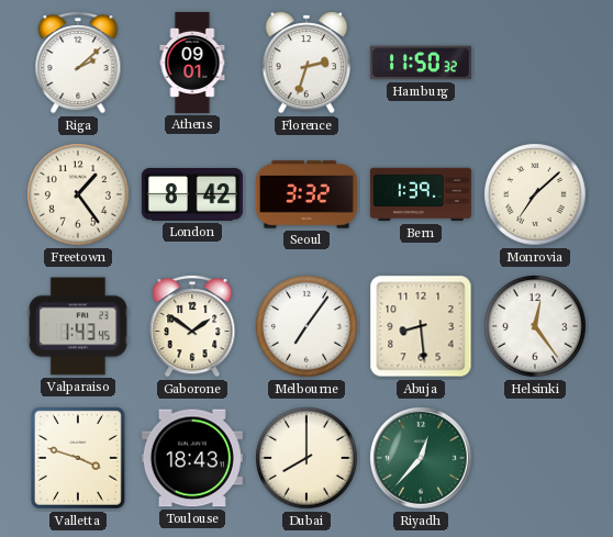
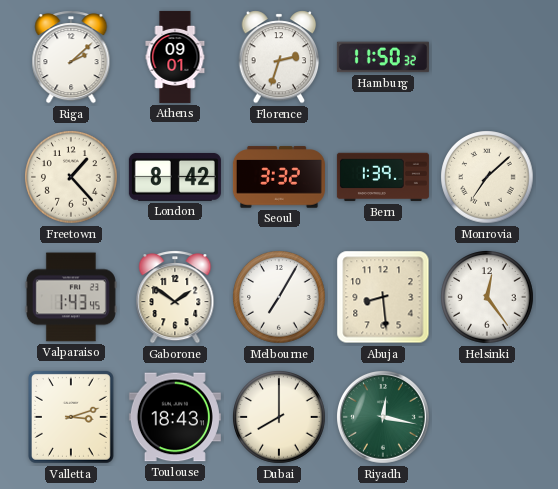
Freetown: 1:24 -> 1:23
Melbourne: 7:06 -> 7:05
Valletta: 3:48 -> 3:12
Riyadh: 12:37 -> 12:17
